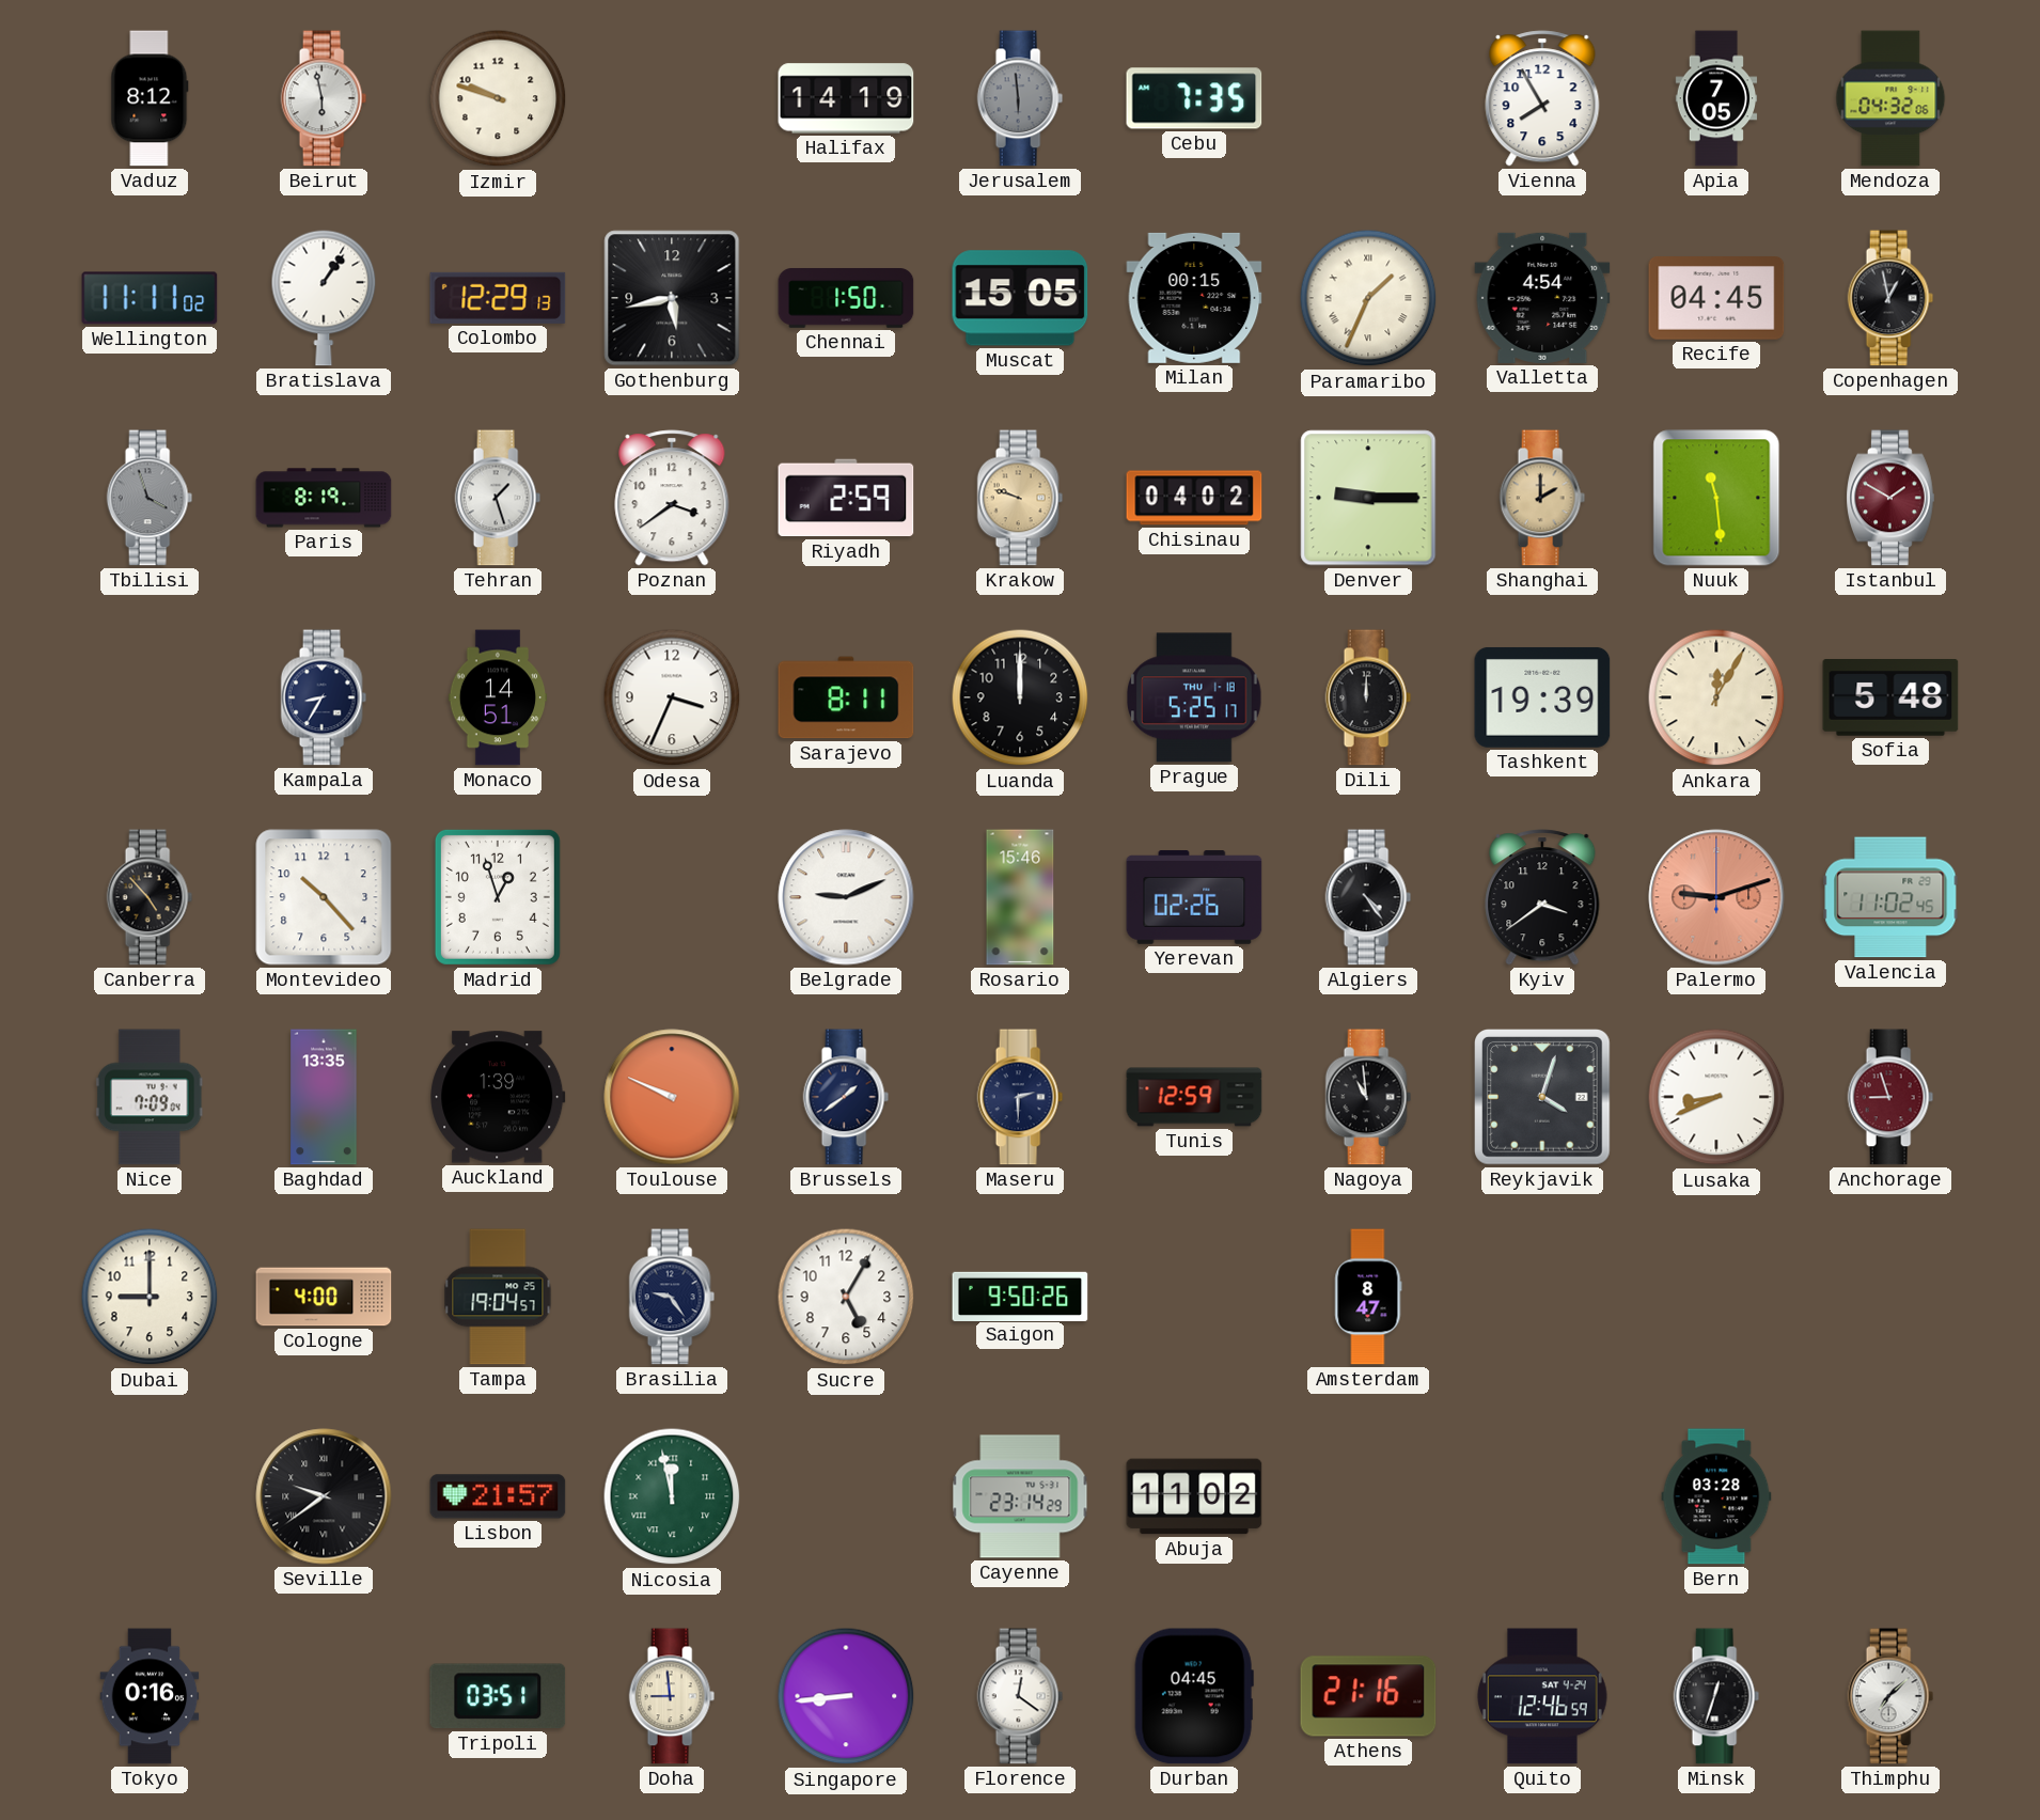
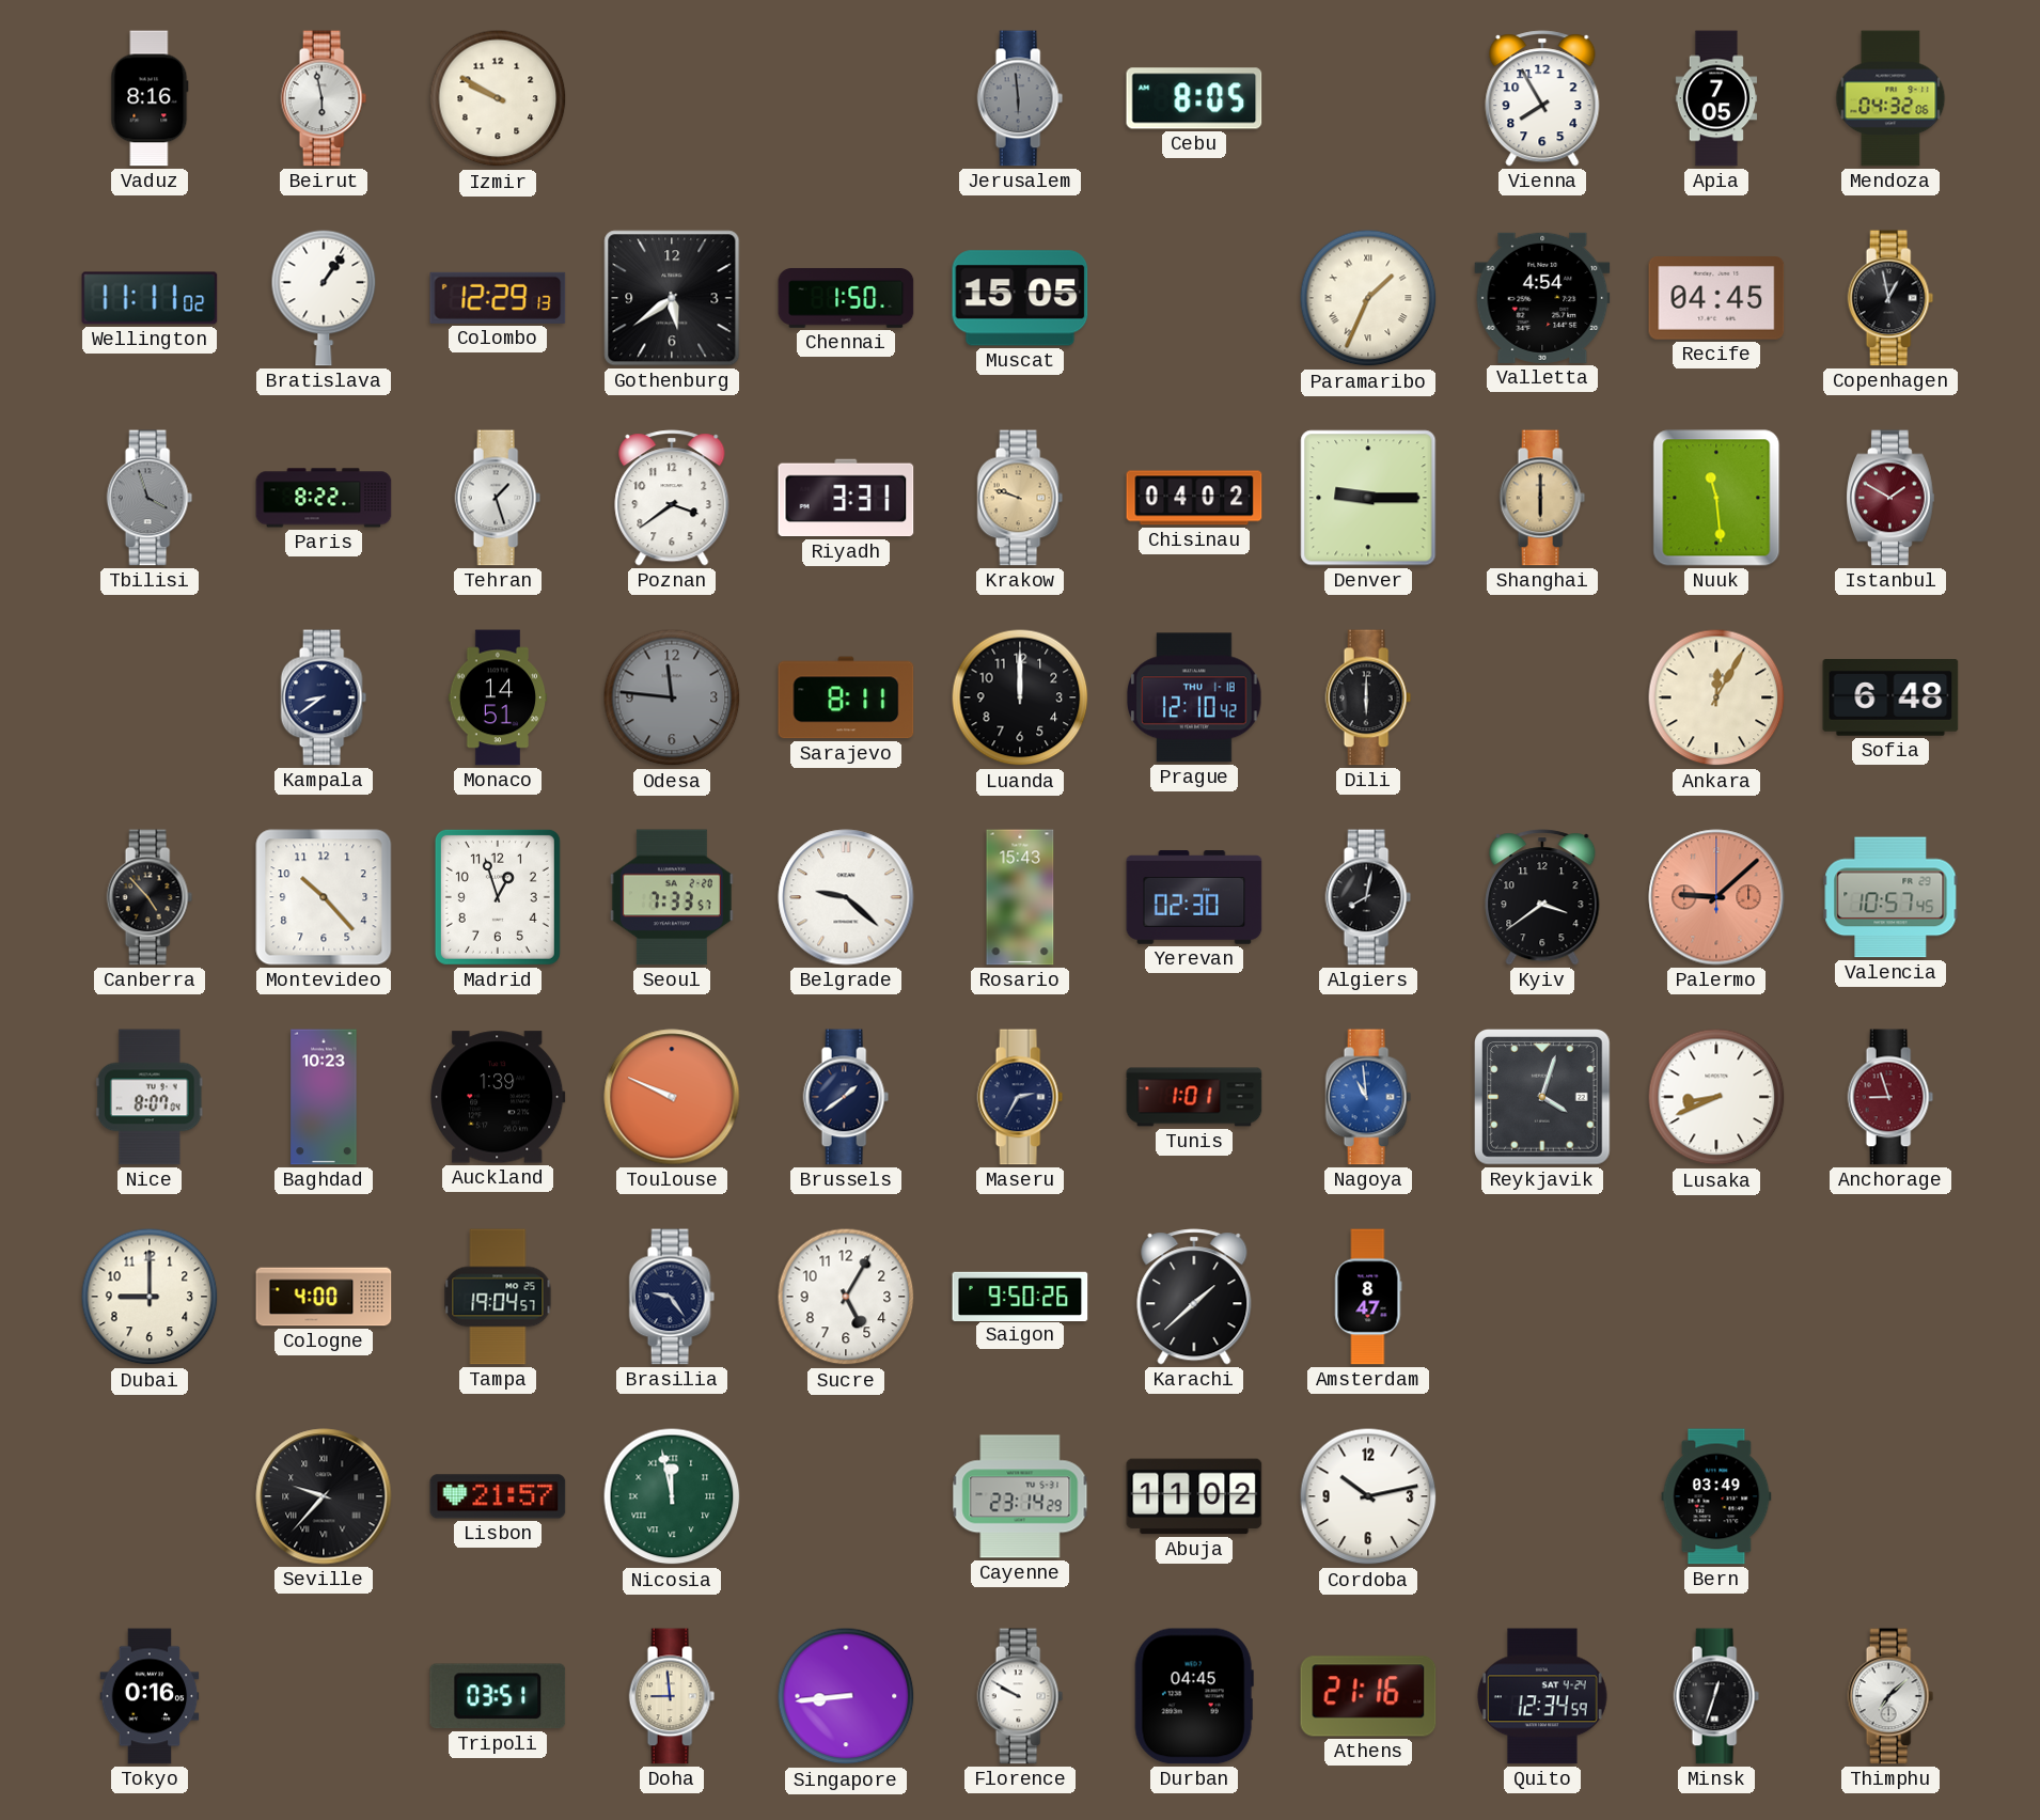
Vaduz: 8:12 -> 8:16
Izmir: 9:48 -> 9:50
Halifax: 14:19 -> none
Cebu: 7:35 -> 8:05
Gothenburg: 5:43 -> 5:39
Milan: 00:15 -> none
Paris: 8:19 -> 8:22
Riyadh: 2:59 -> 3:31
Shanghai: 2:00 -> 6:00
Kampala: 8:35 -> 8:39
Odesa: 3:34 -> 11:46
Odesa dial: white -> grey
Prague: 5:25 -> 12:10
Dili: 12:00 -> 6:00
Tashkent: 19:39 -> none
Sofia: 5:48 -> 6:48
Seoul: none -> 7:33
Belgrade: 9:11 -> 9:22
Rosario: 15:46 -> 15:43
Yerevan: 02:26 -> 02:30
Algiers: 4:24 -> 8:02
Palermo: 9:12 -> 9:08
Valencia: 11:02 -> 10:57
Nice: 7:09 -> 8:07
Baghdad: 13:35 -> 10:23
Maseru: 2:30 -> 2:35
Tunis: 12:59 -> 1:01
Nagoya dial: black -> blue
Karachi: none -> 1:38
Seville: 9:39 -> 9:37
Cordoba: none -> 10:13
Bern: 03:28 -> 03:49
Florence: 12:21 -> 9:50
Quito: 12:46 -> 12:34
